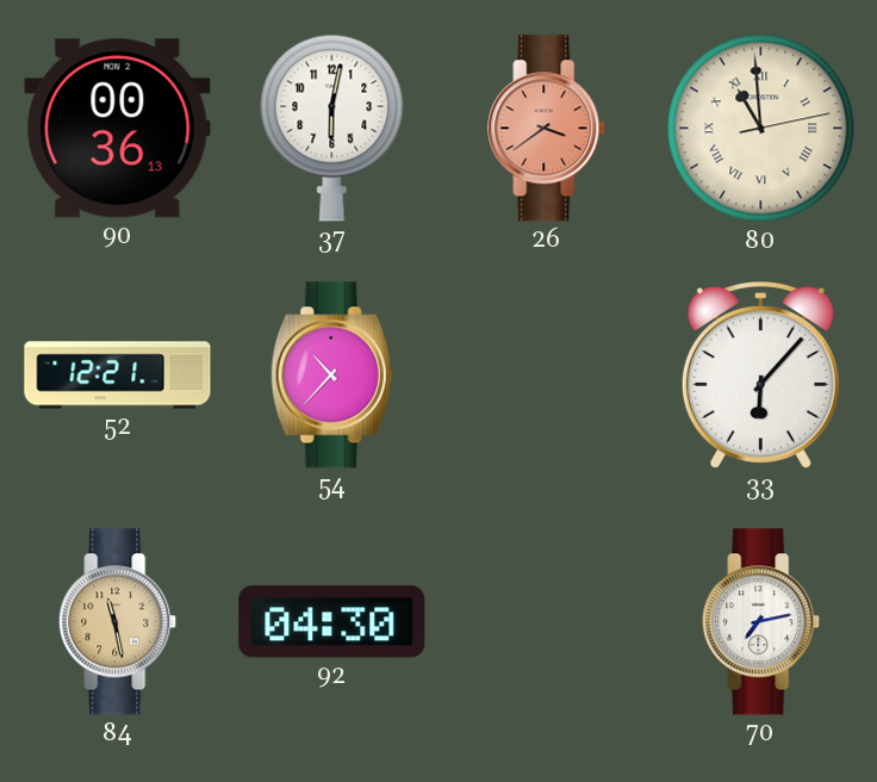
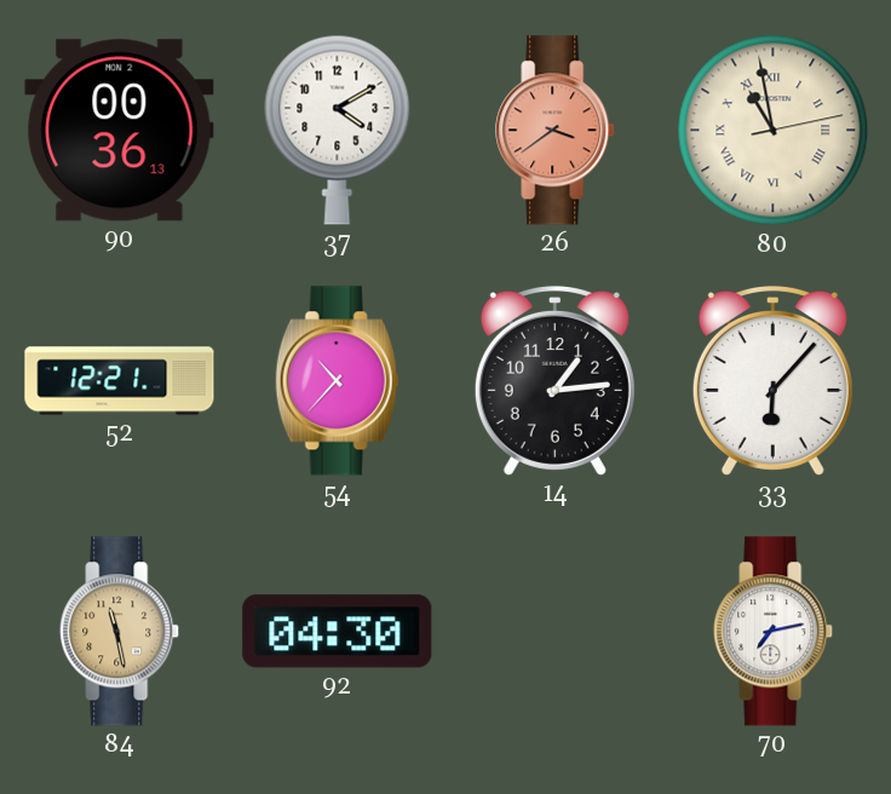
37: 6:02 -> 4:10
80: 10:59 -> 10:58
14: none -> 1:14
